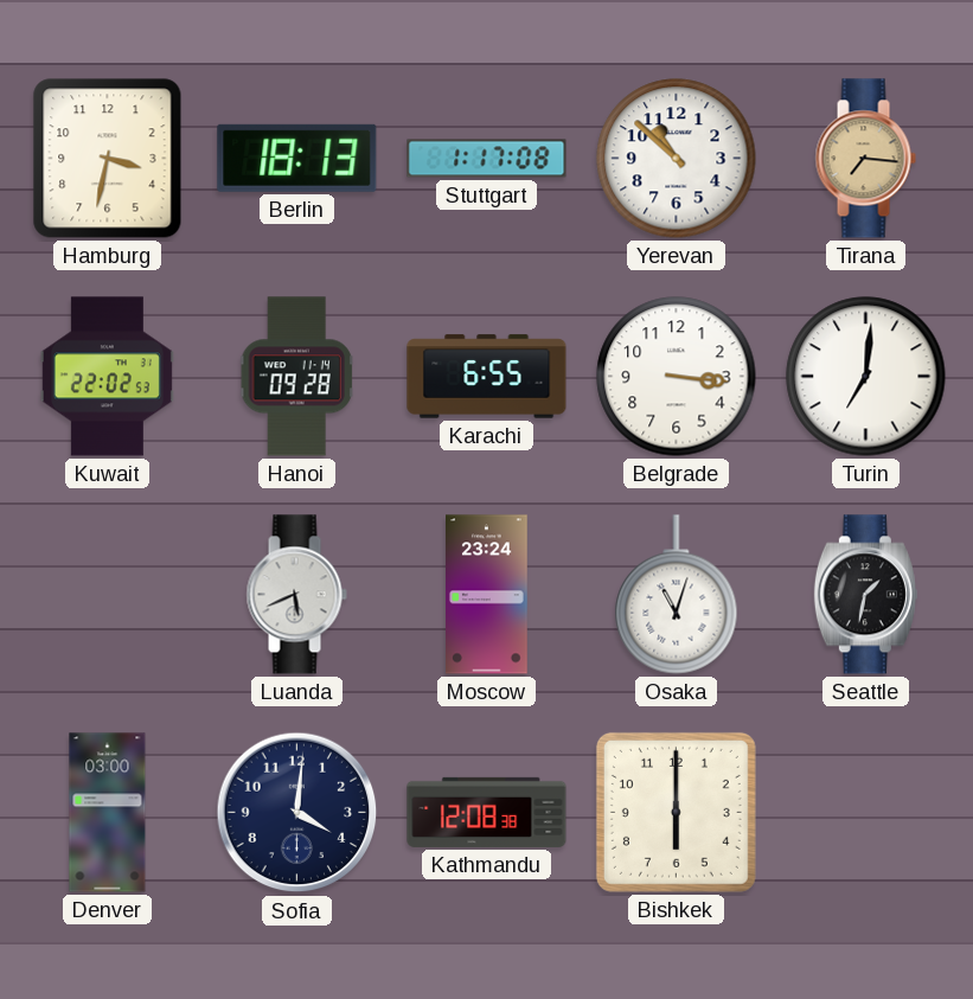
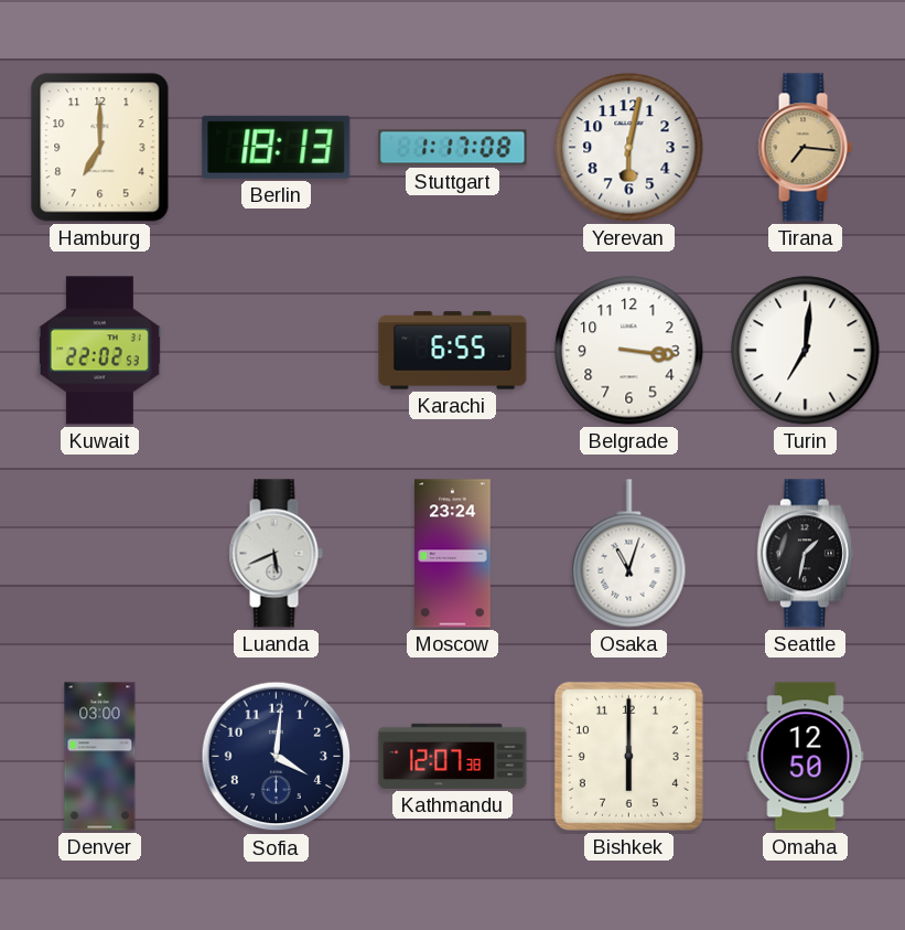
Hamburg: 3:32 -> 7:00
Yerevan: 10:52 -> 6:02
Hanoi: 09:28 -> none
Kathmandu: 12:08 -> 12:07
Omaha: none -> 12:50
